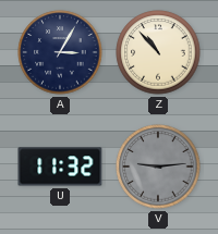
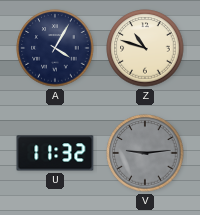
A: 3:05 -> 4:05
Z: 10:53 -> 10:48
